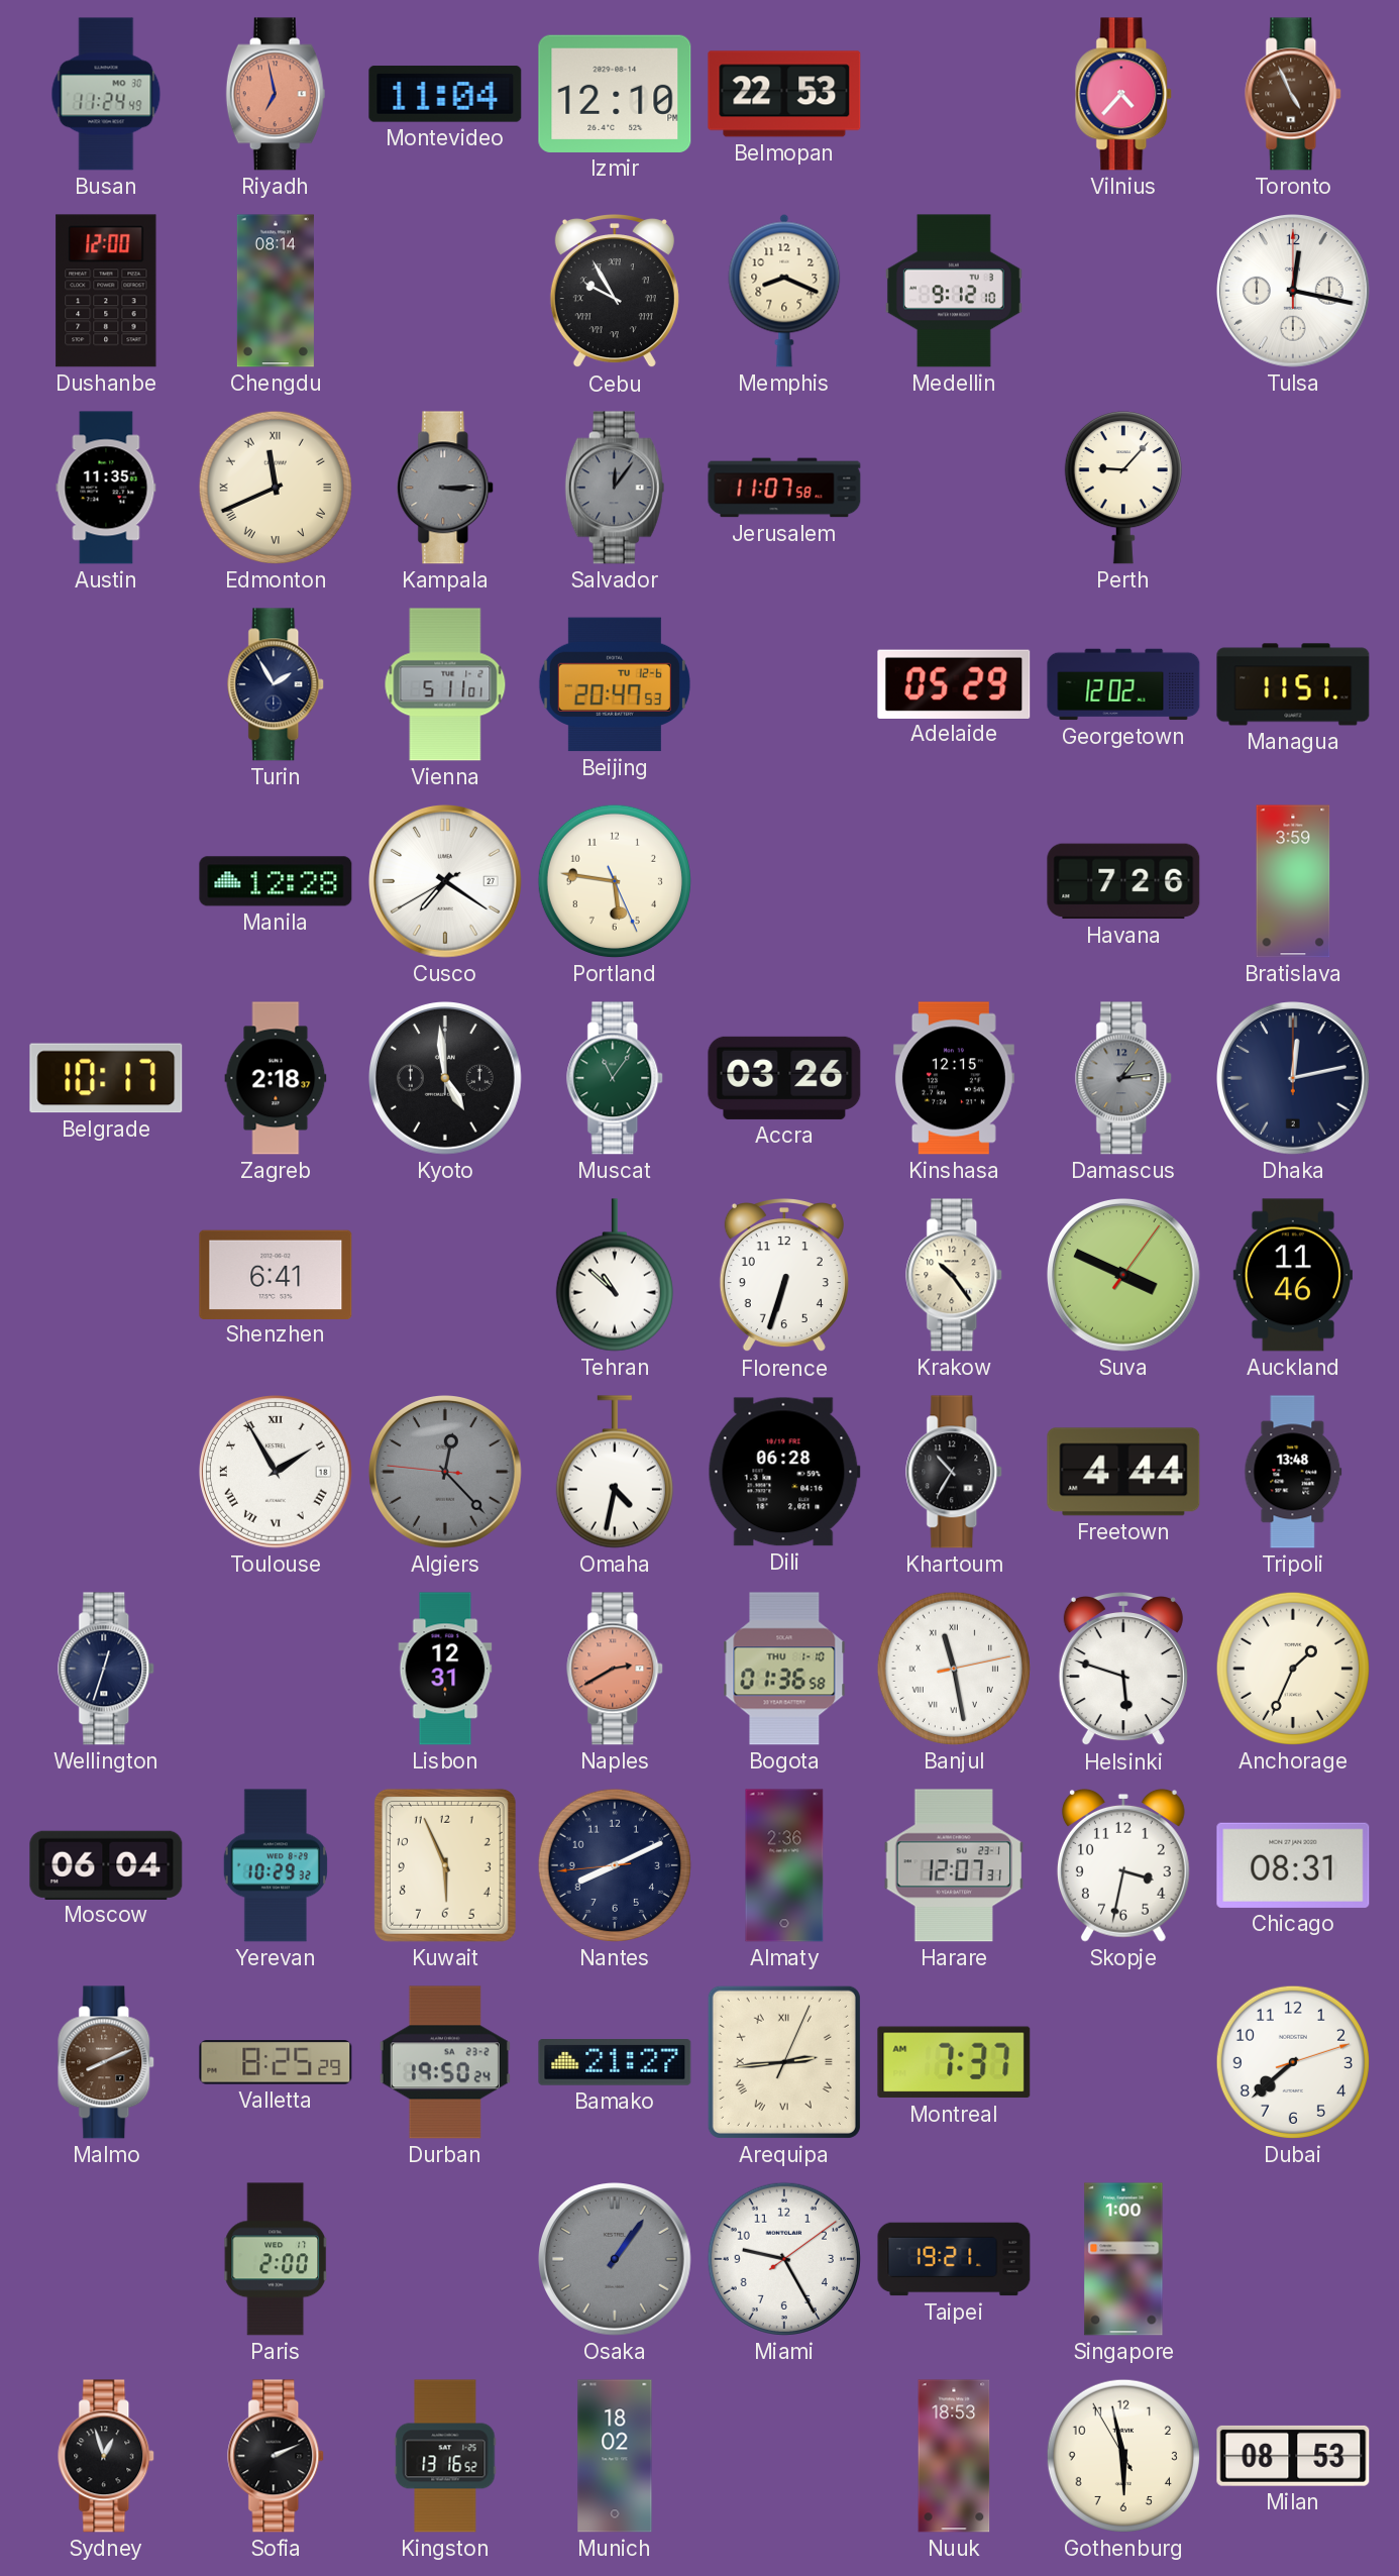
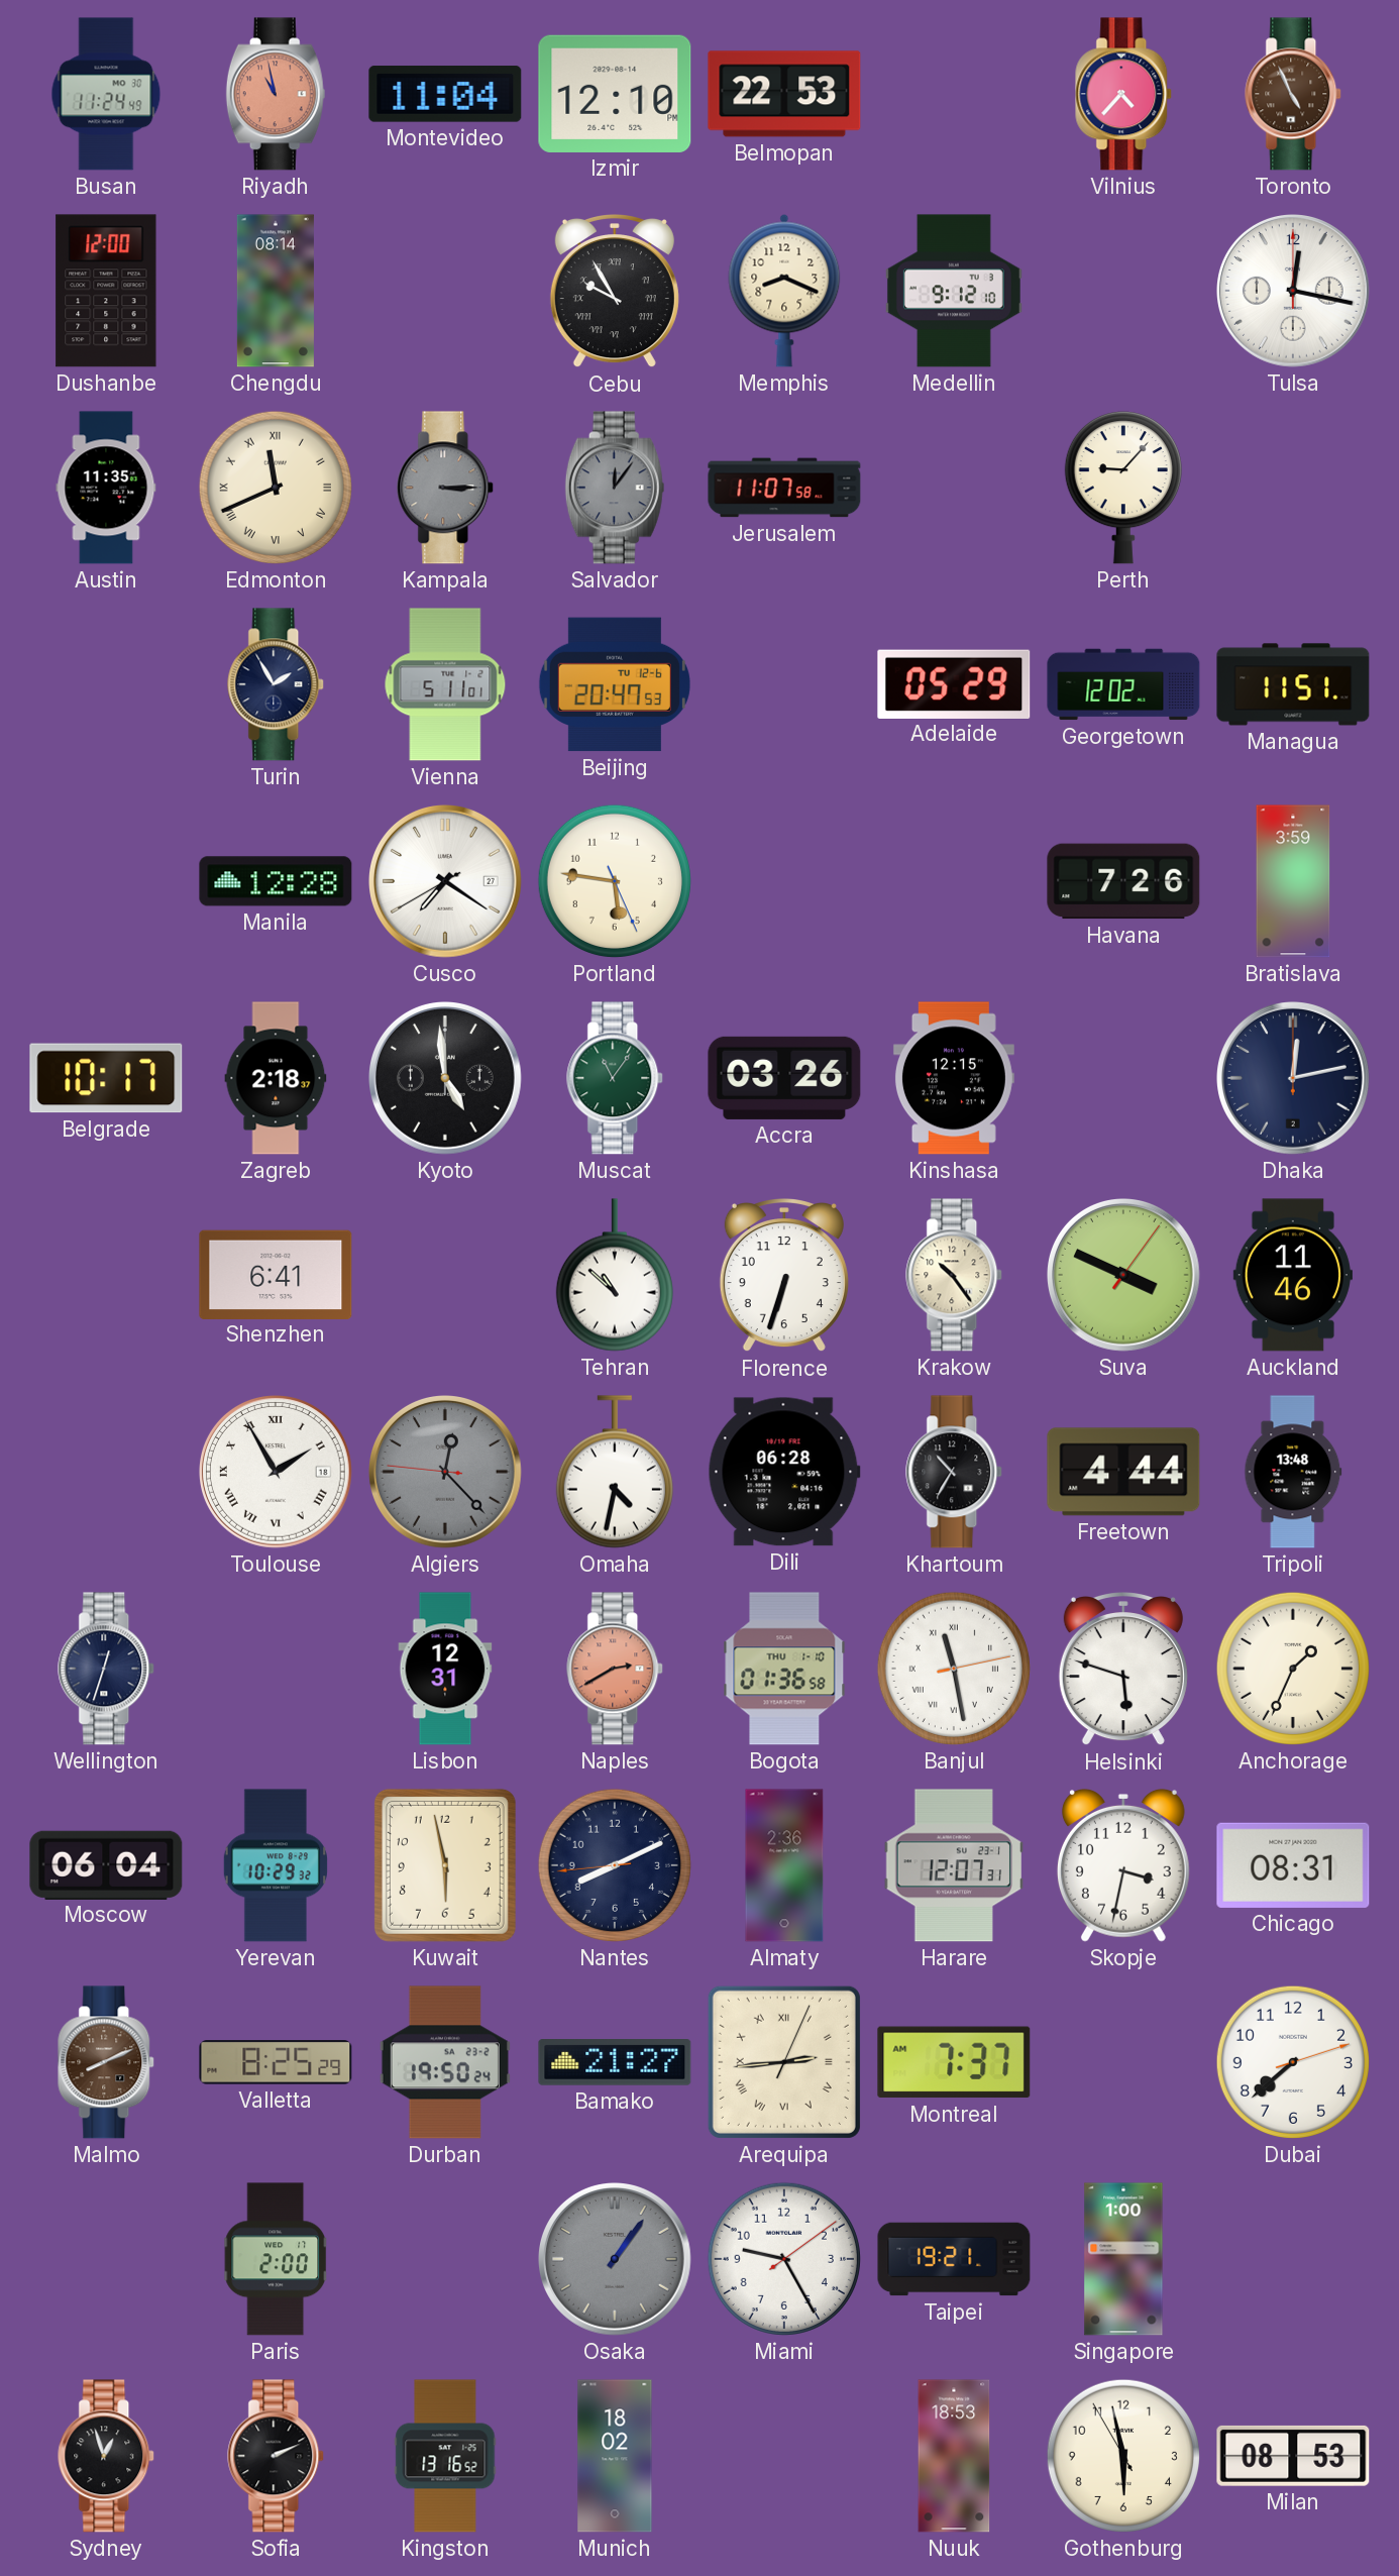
Riyadh: 6:58 -> 10:58
Damascus: 1:14 -> none
Kuwait: 5:56 -> 5:58
